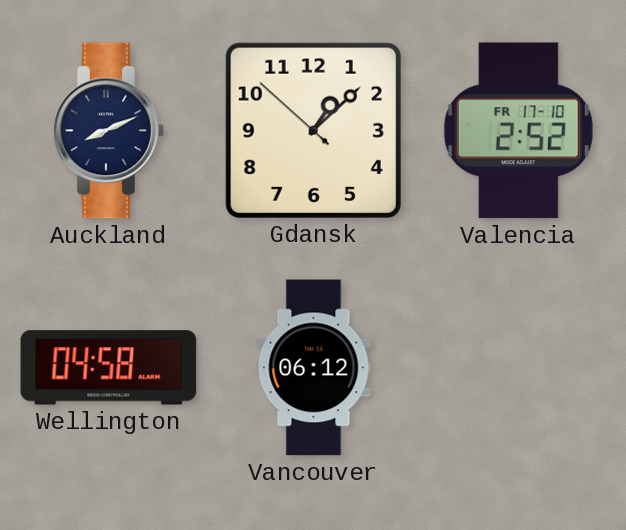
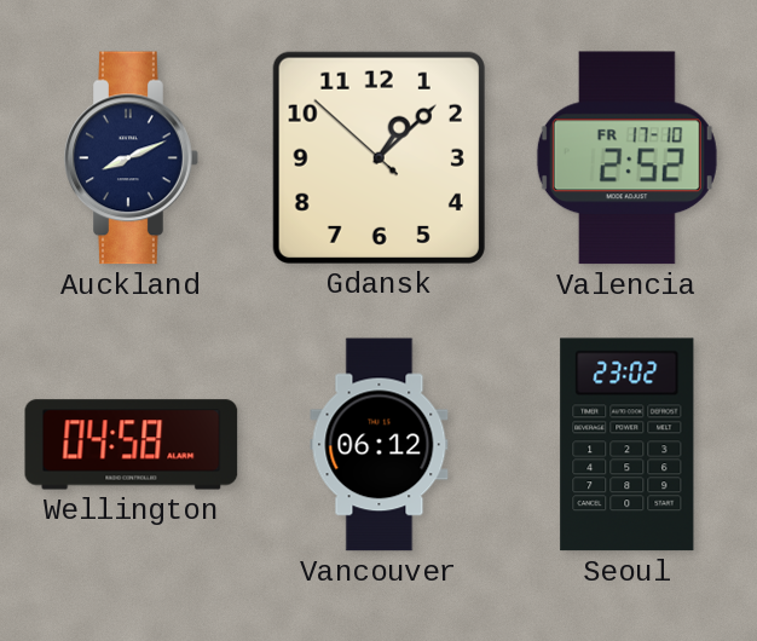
Seoul: none -> 23:02
